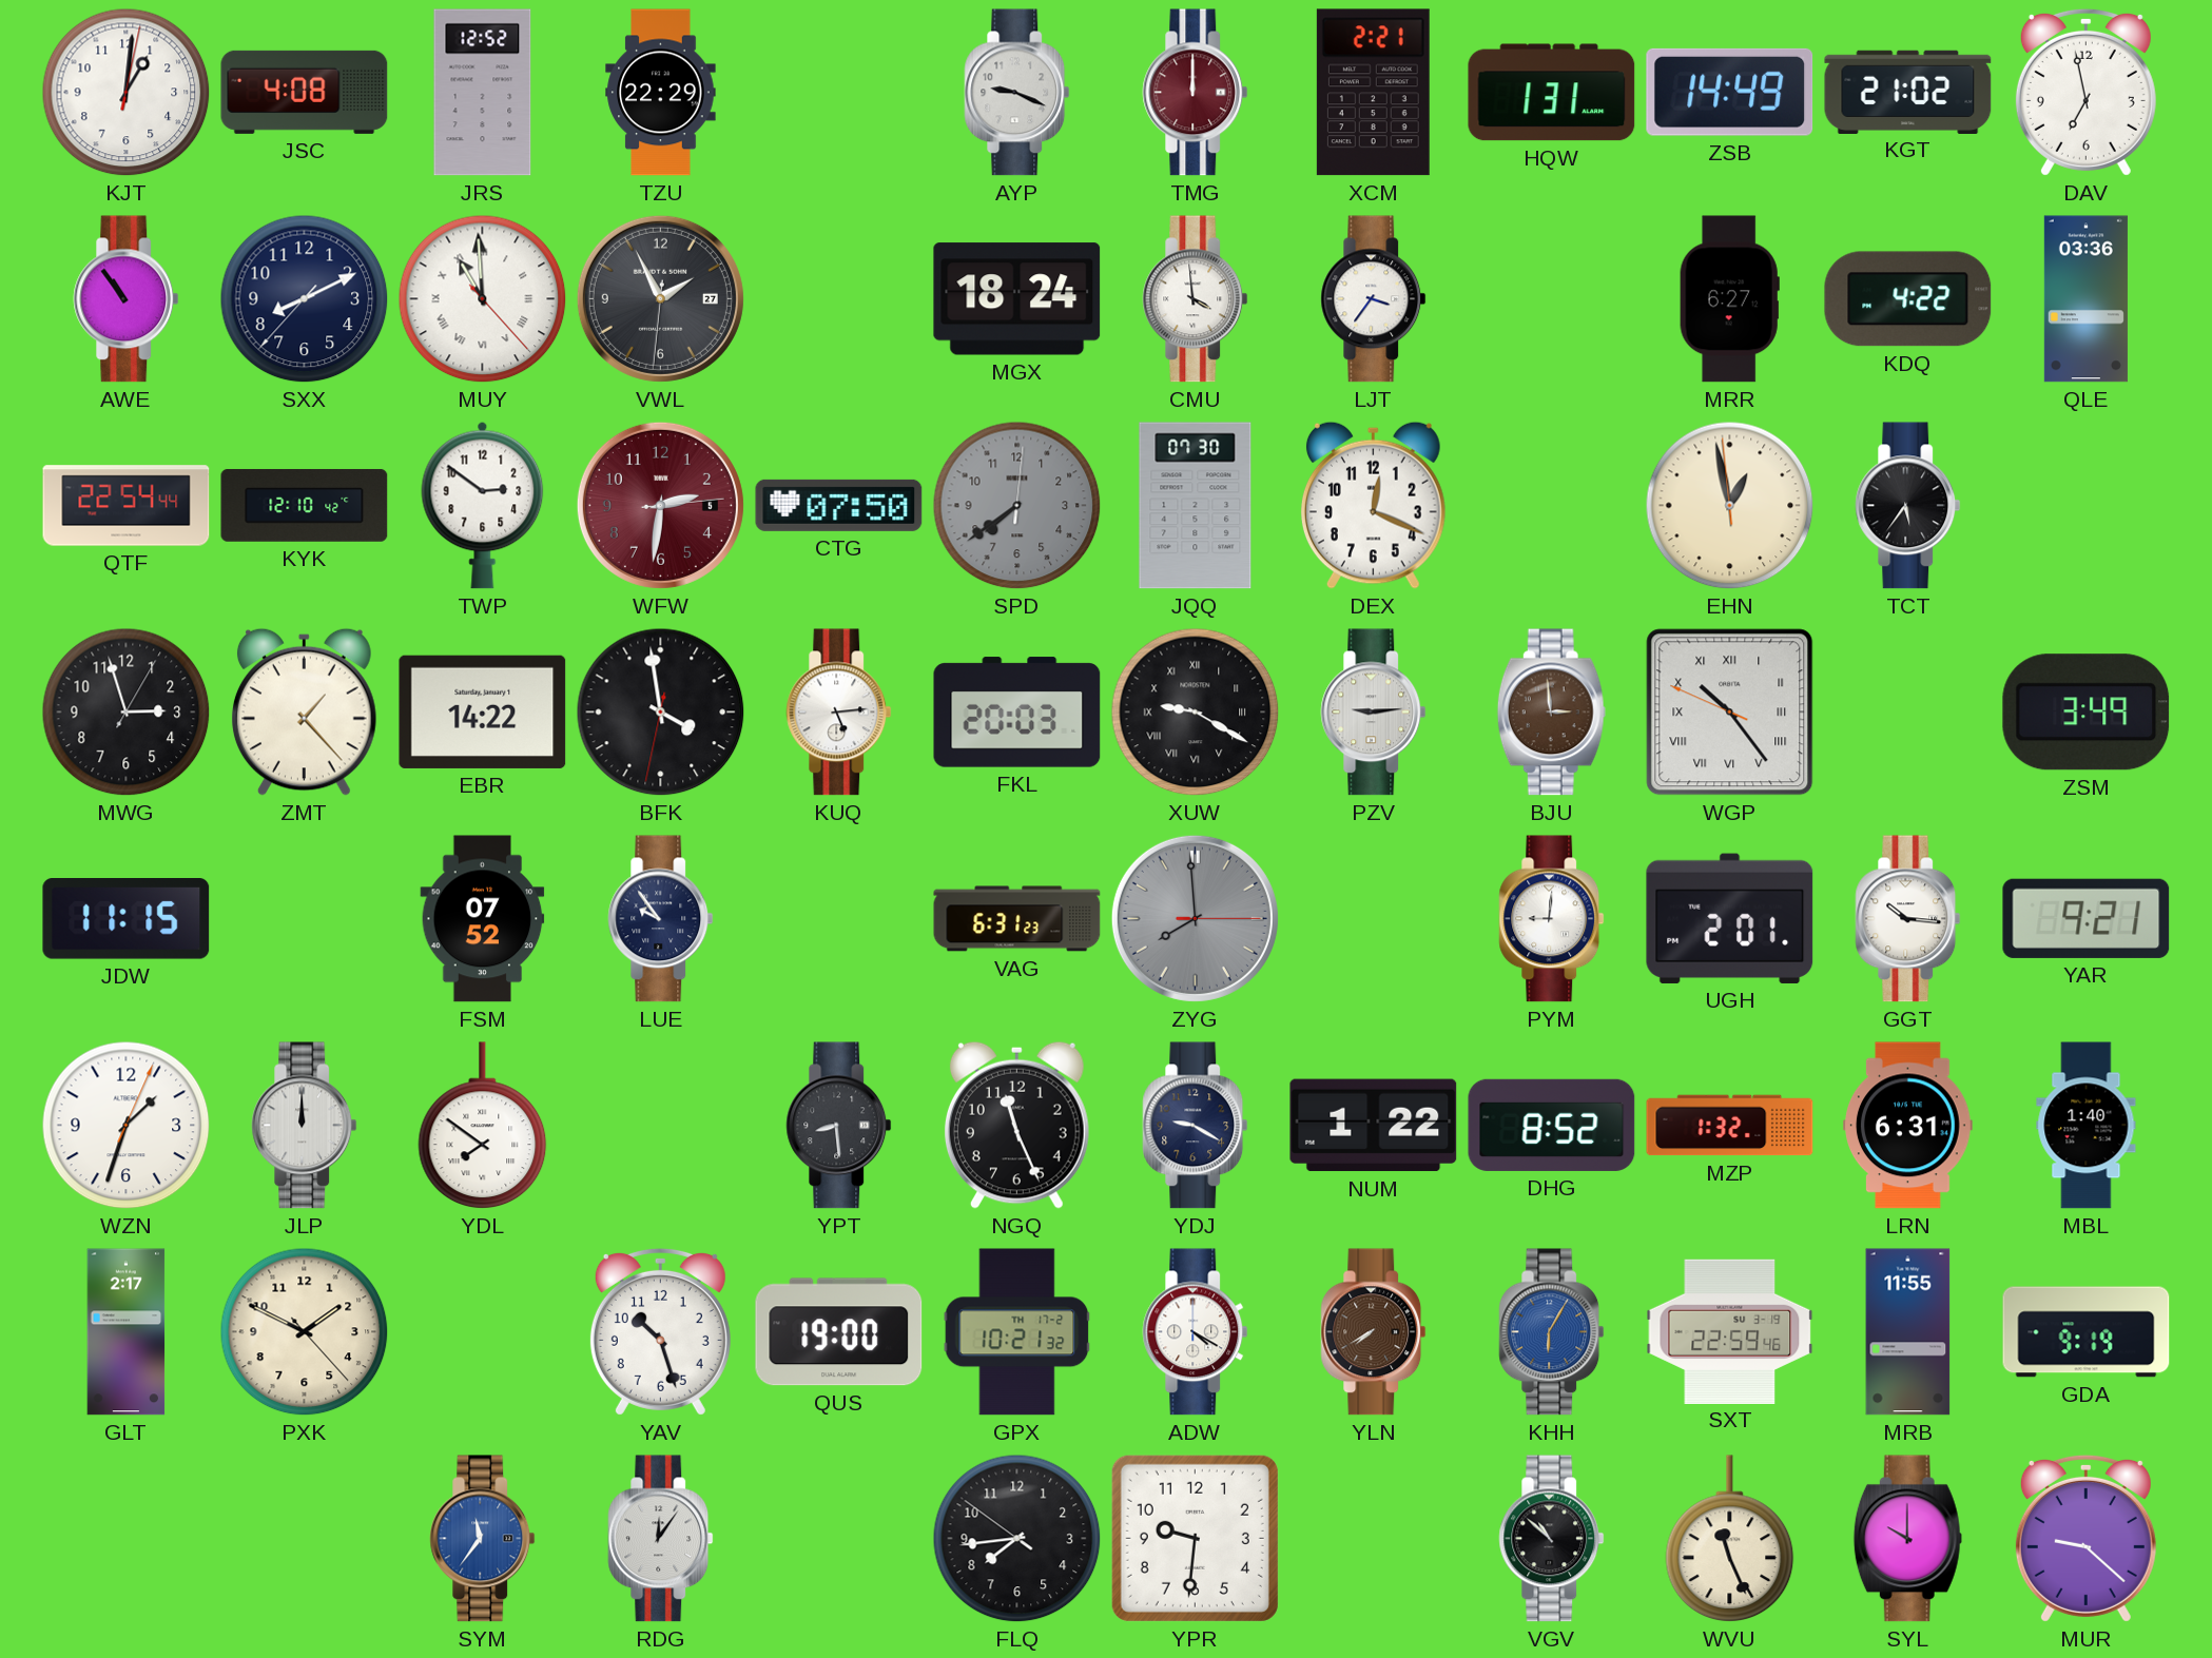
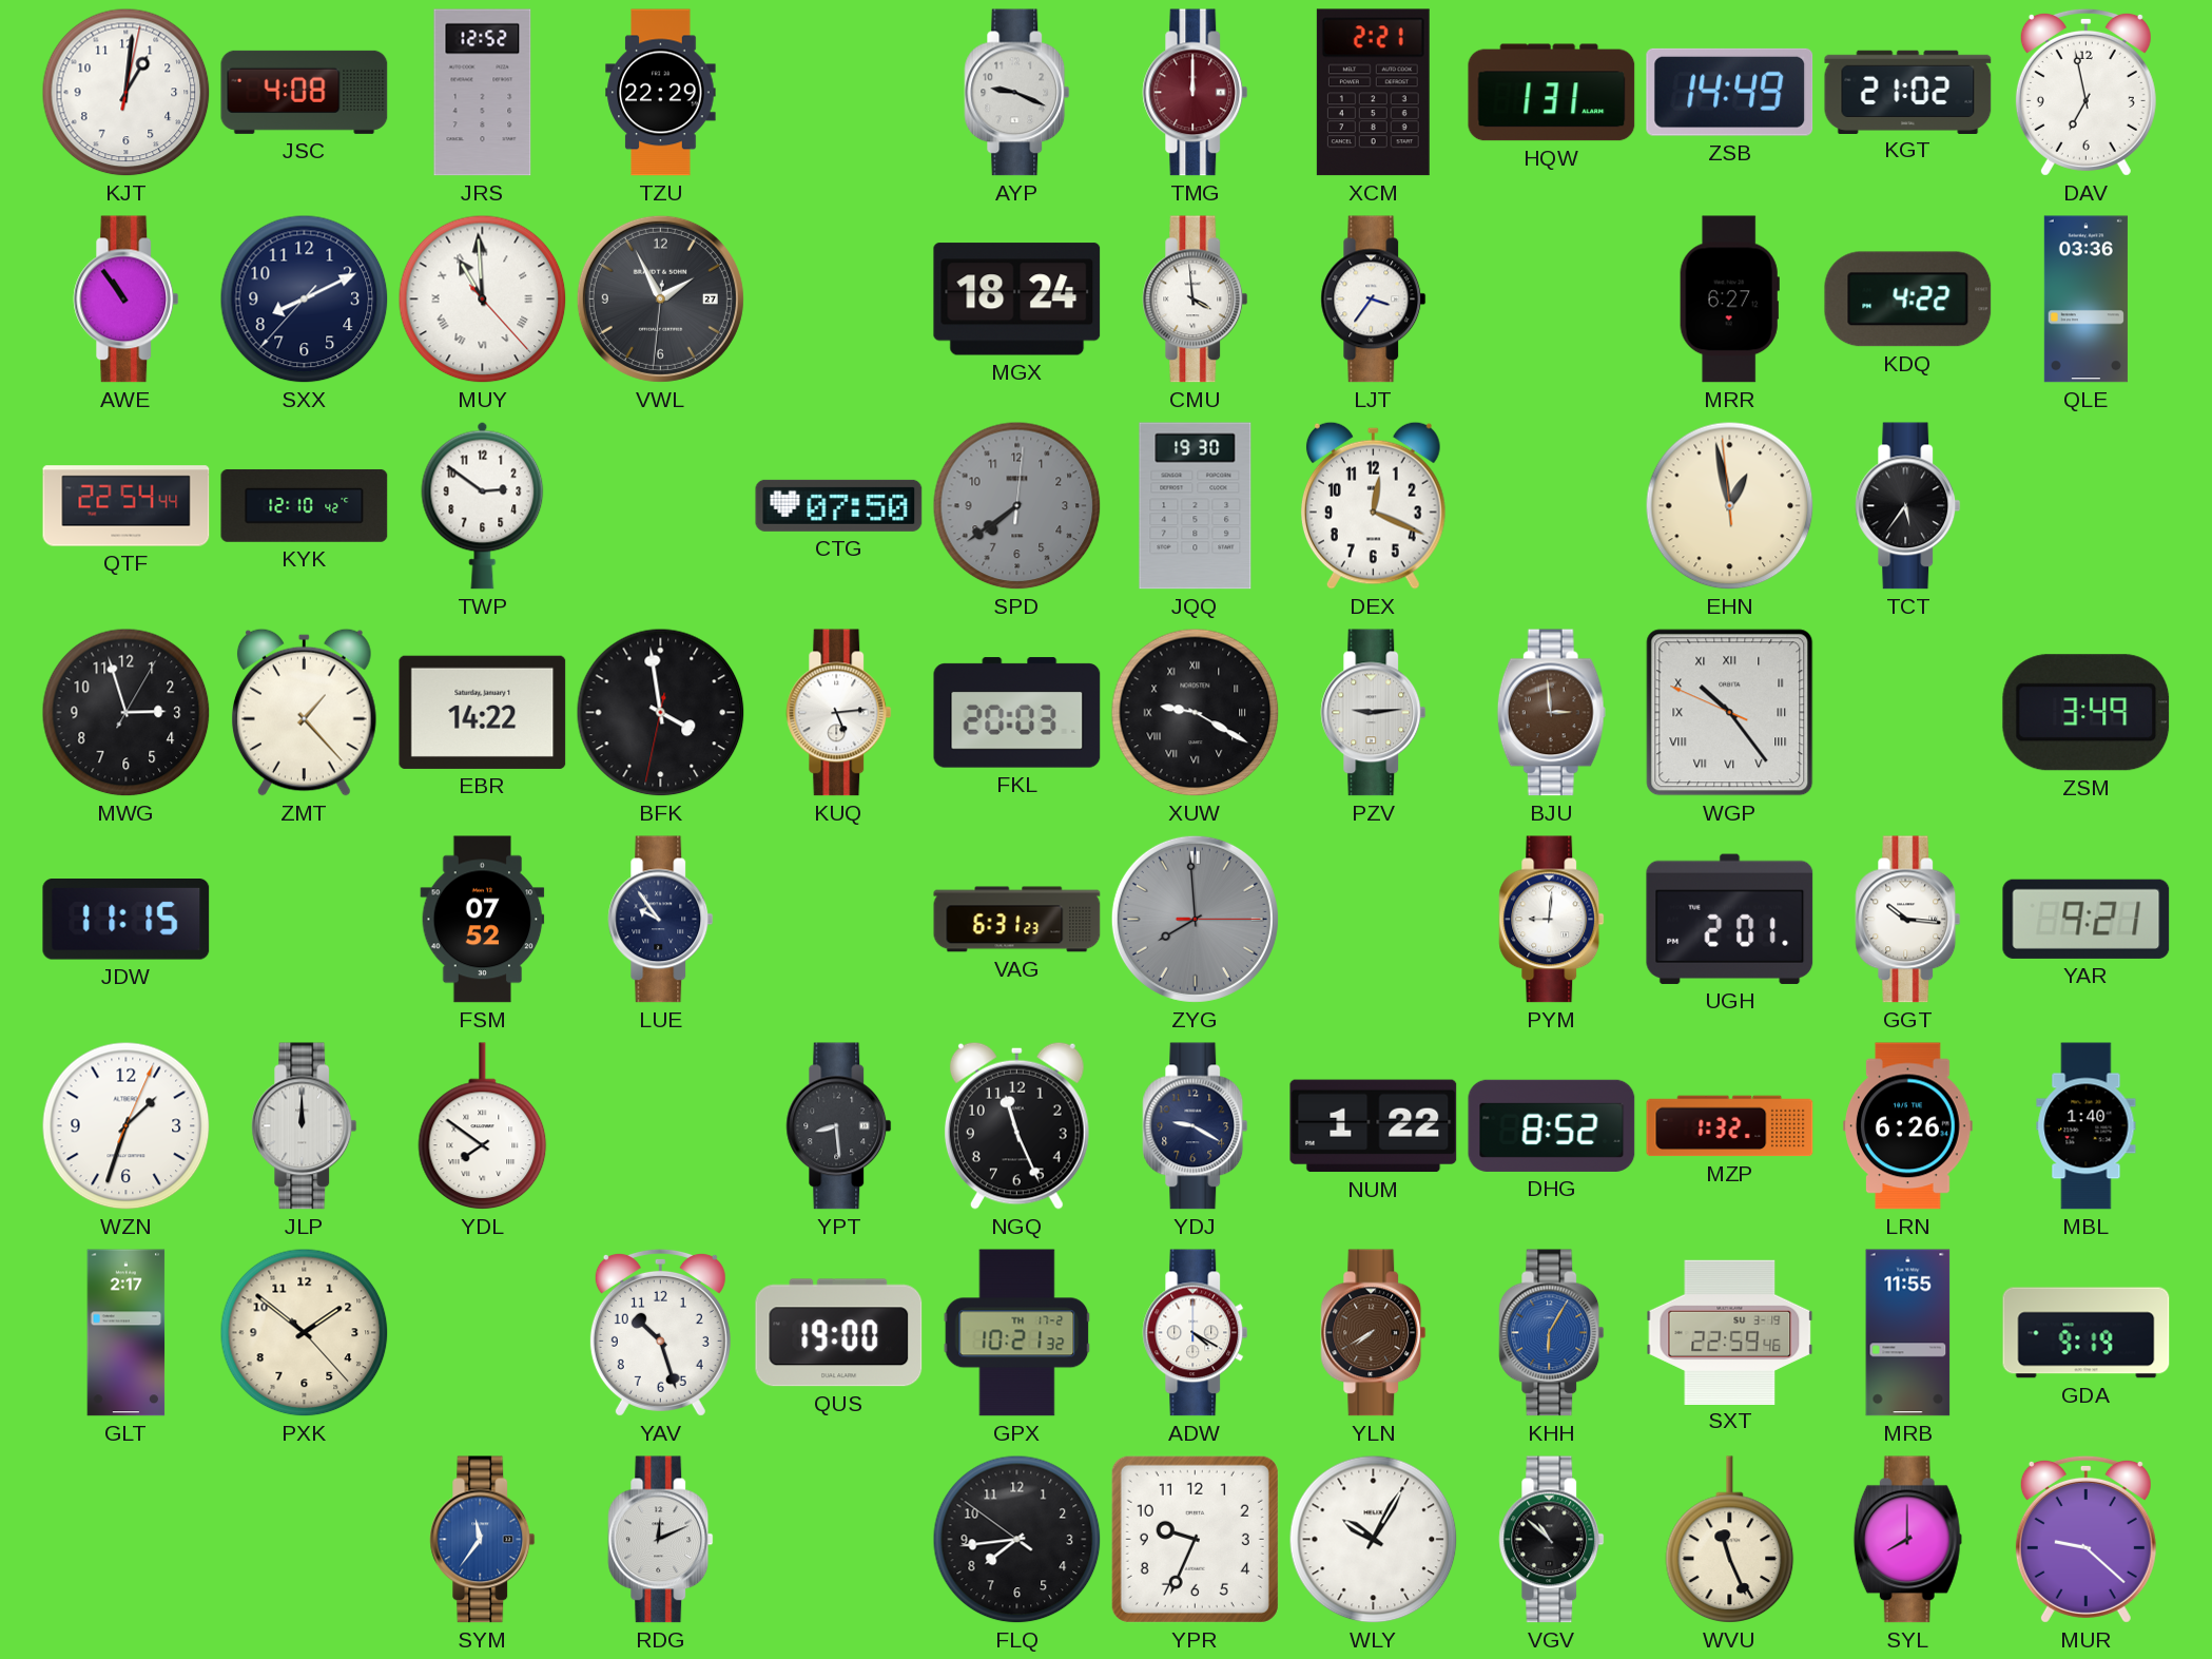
WFW: 2:31 -> none
JQQ: 07:30 -> 19:30
LRN: 6:31 -> 6:26
PXK: 1:49 -> 1:51
RDG: 12:06 -> 12:11
YPR: 9:31 -> 9:34
WLY: none -> 10:05
SYL: 10:00 -> 8:00
